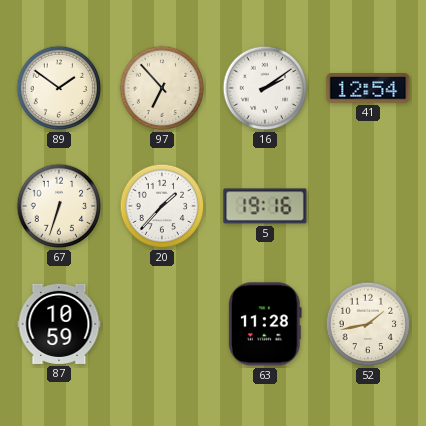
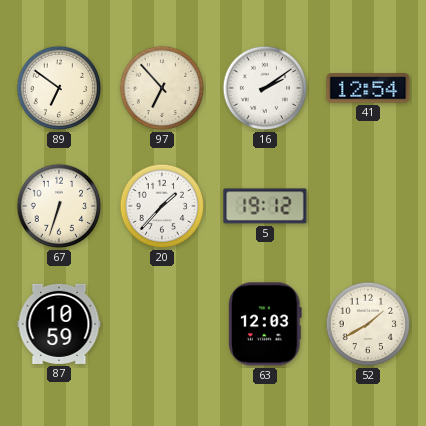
89: 1:51 -> 6:51
5: 19:16 -> 19:12
63: 11:28 -> 12:03
52: 1:43 -> 1:40
